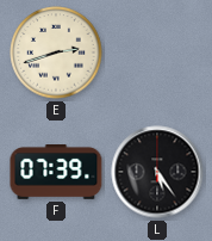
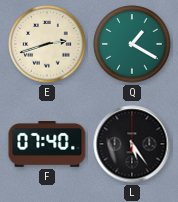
Q: none -> 1:20
F: 07:39 -> 07:40
